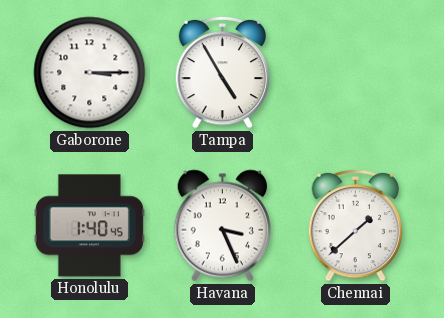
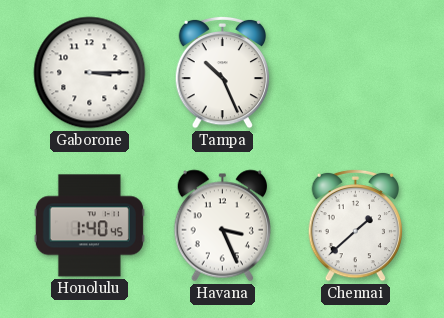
Tampa: 4:55 -> 10:26
